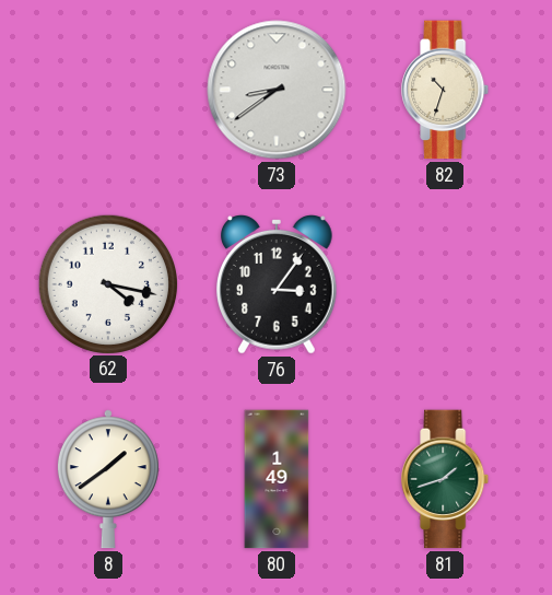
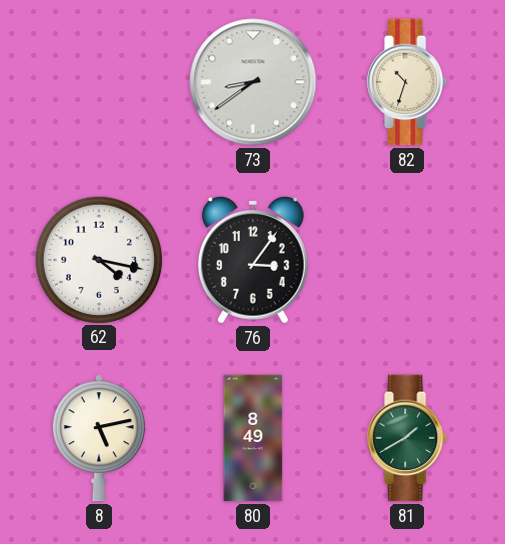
8: 1:39 -> 5:13
80: 1:49 -> 8:49
81: 1:42 -> 1:40
